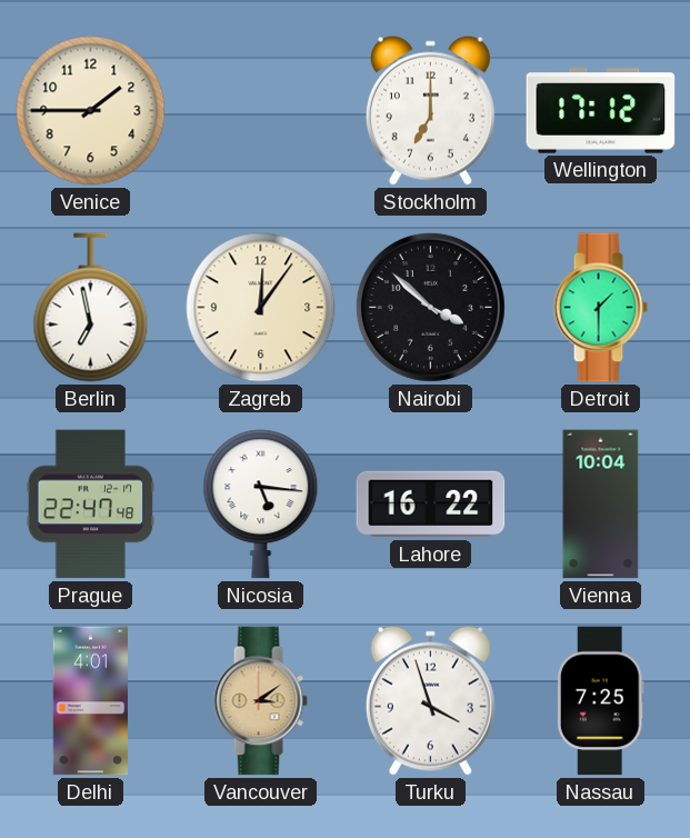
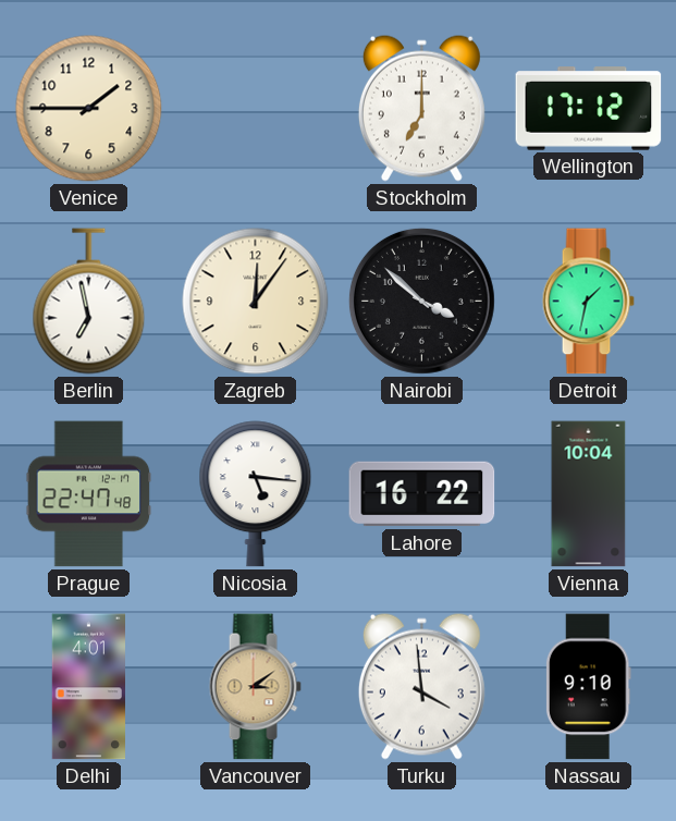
Detroit: 1:30 -> 1:32
Turku: 3:57 -> 3:59
Nassau: 7:25 -> 9:10
